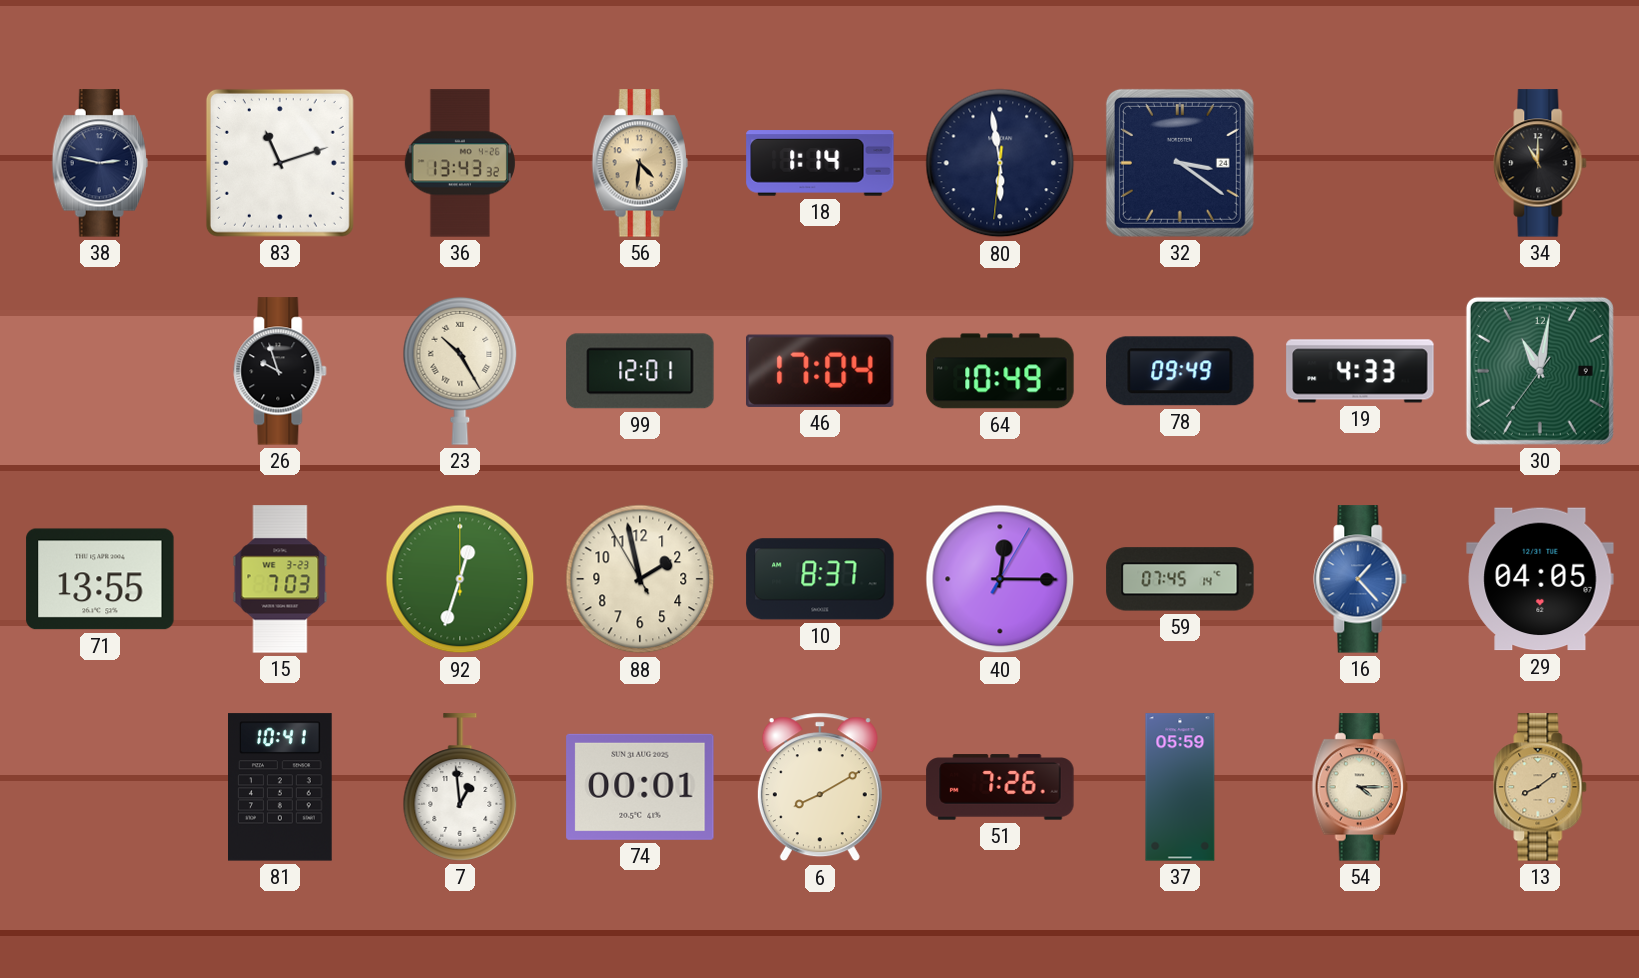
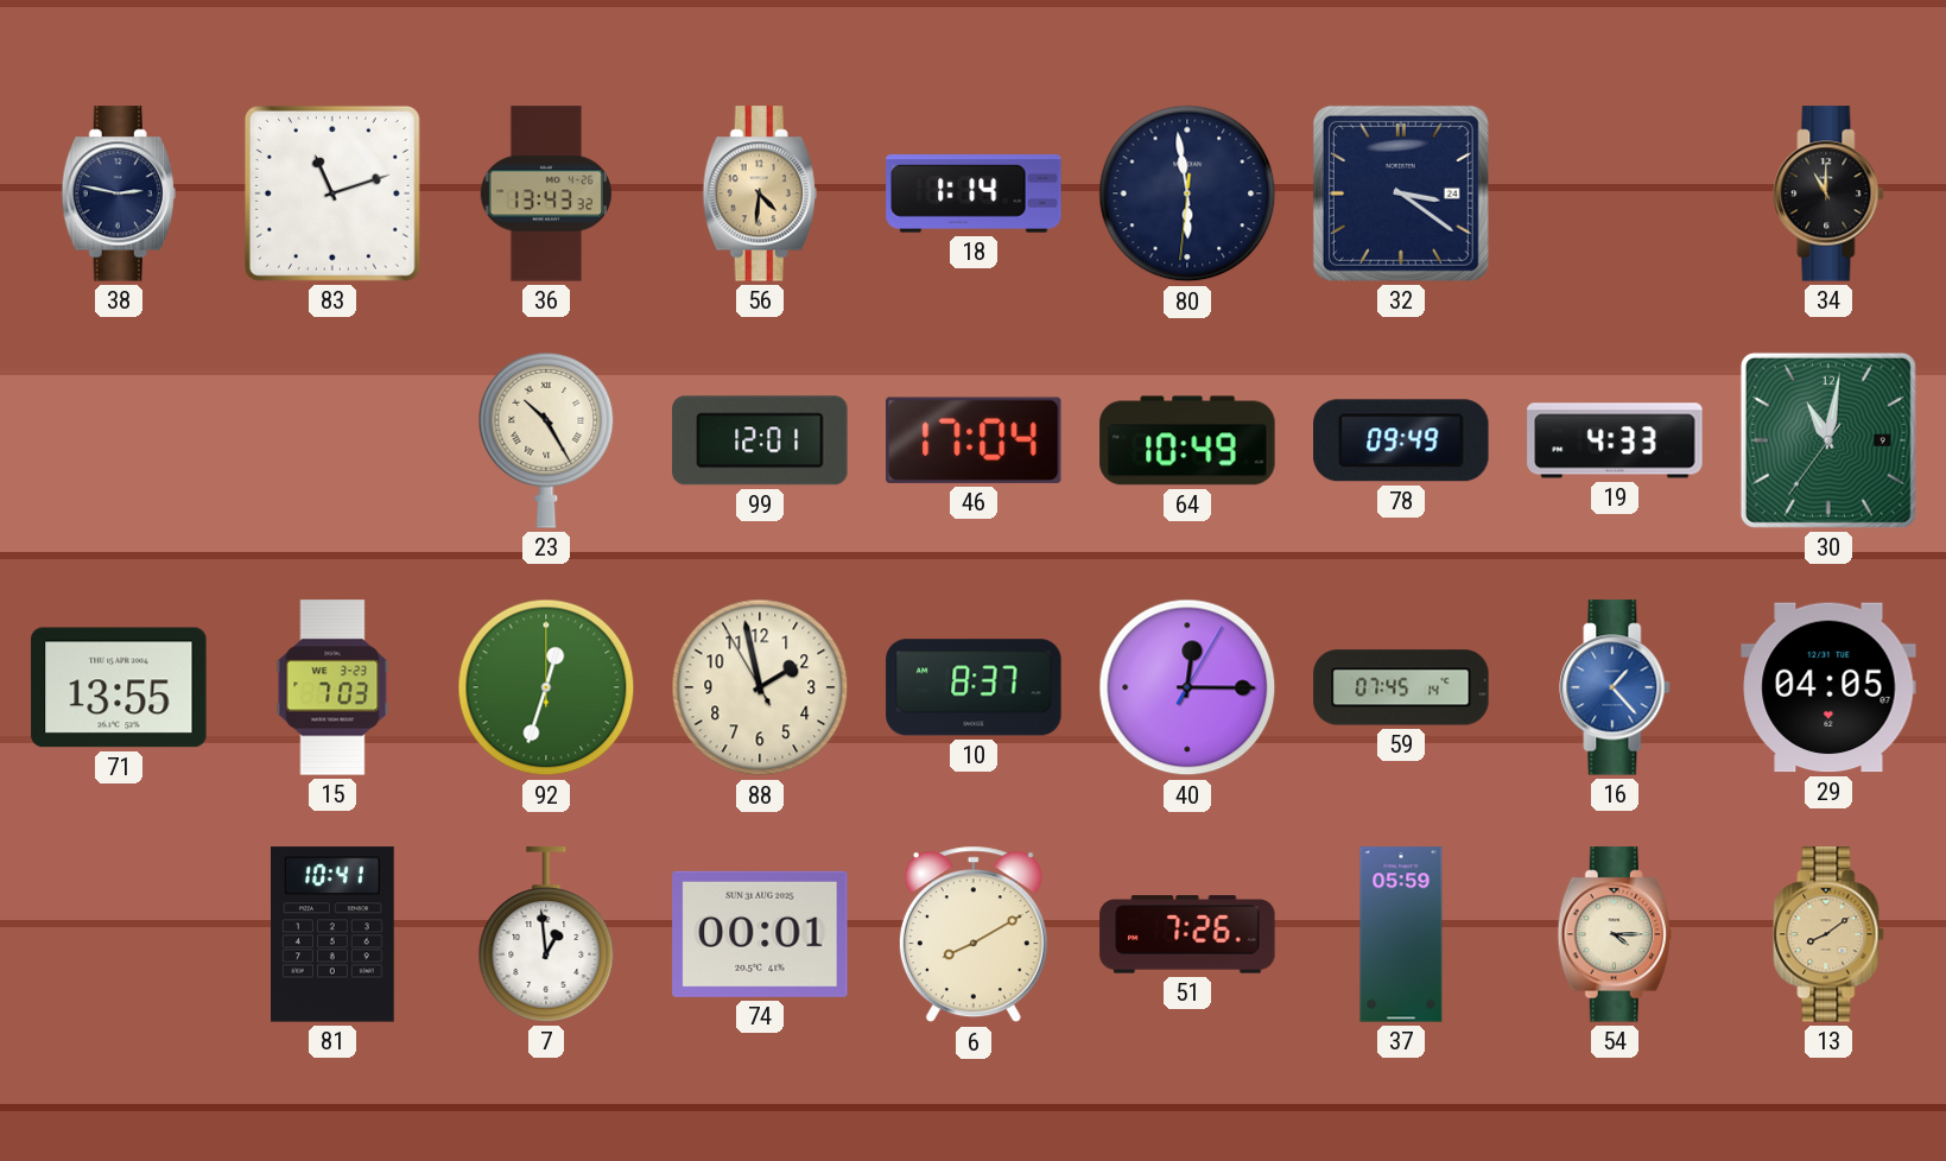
26: 9:57 -> none
